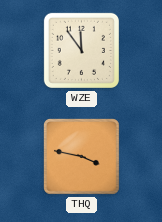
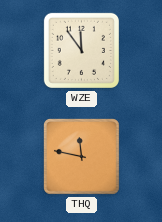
THQ: 3:47 -> 11:47
